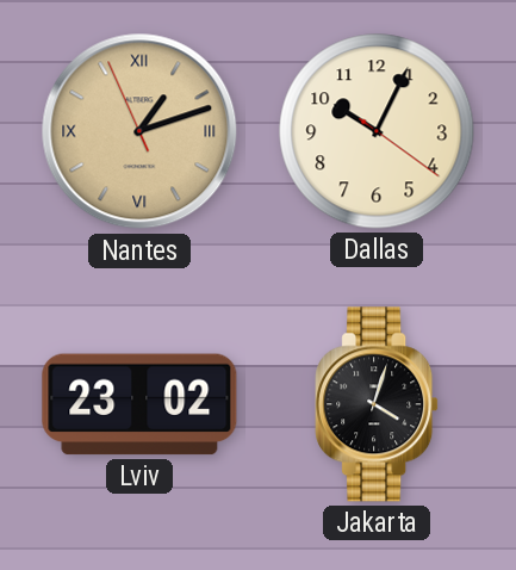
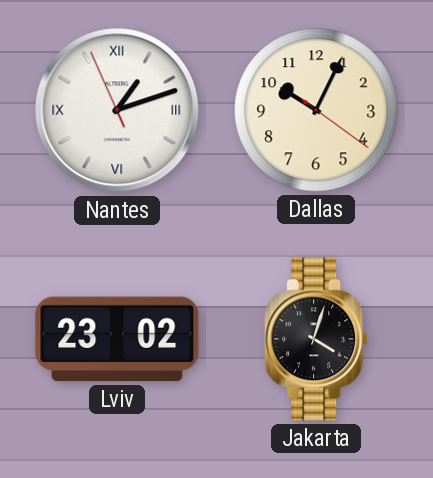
Nantes dial: champagne -> white
